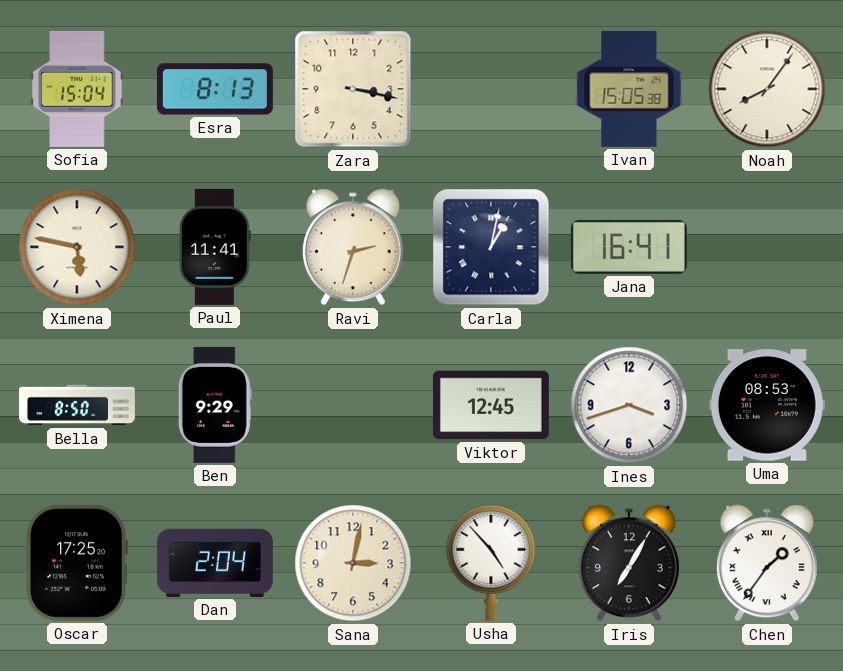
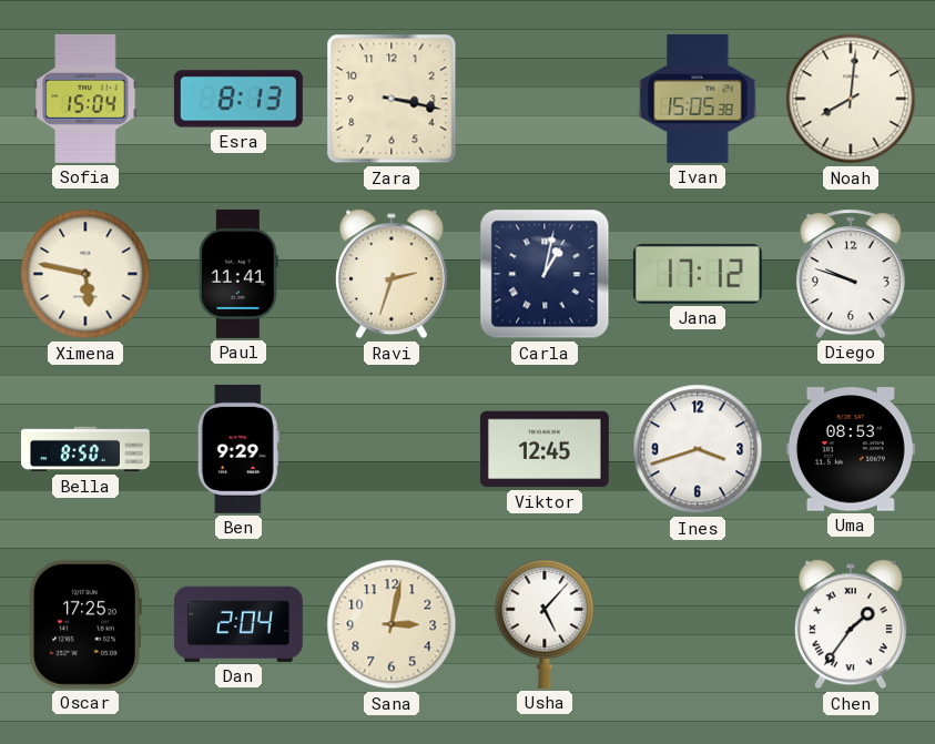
Noah: 8:06 -> 8:01
Jana: 16:41 -> 17:12
Diego: none -> 9:48
Usha: 4:53 -> 5:07
Iris: 7:05 -> none
